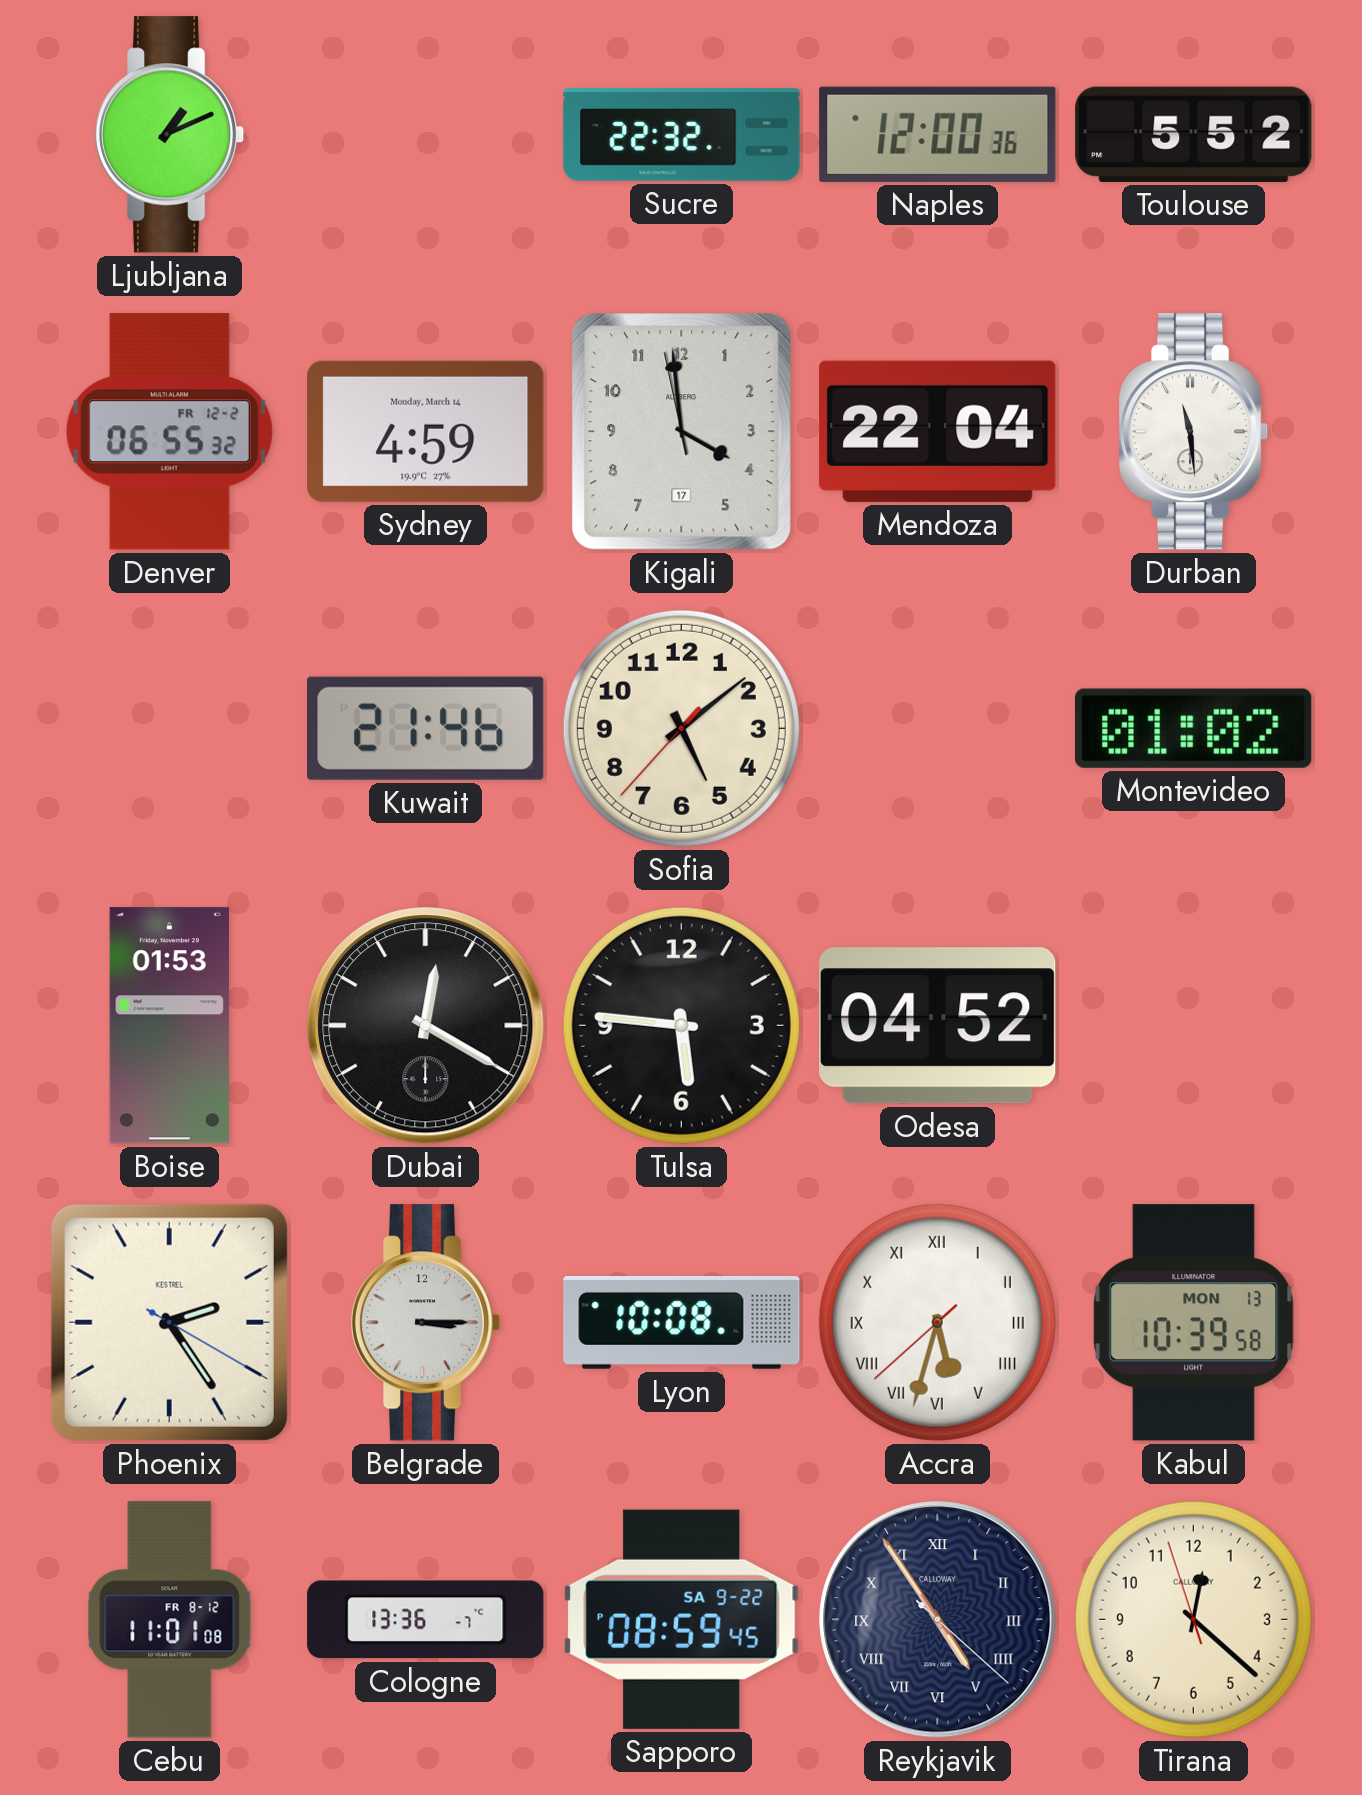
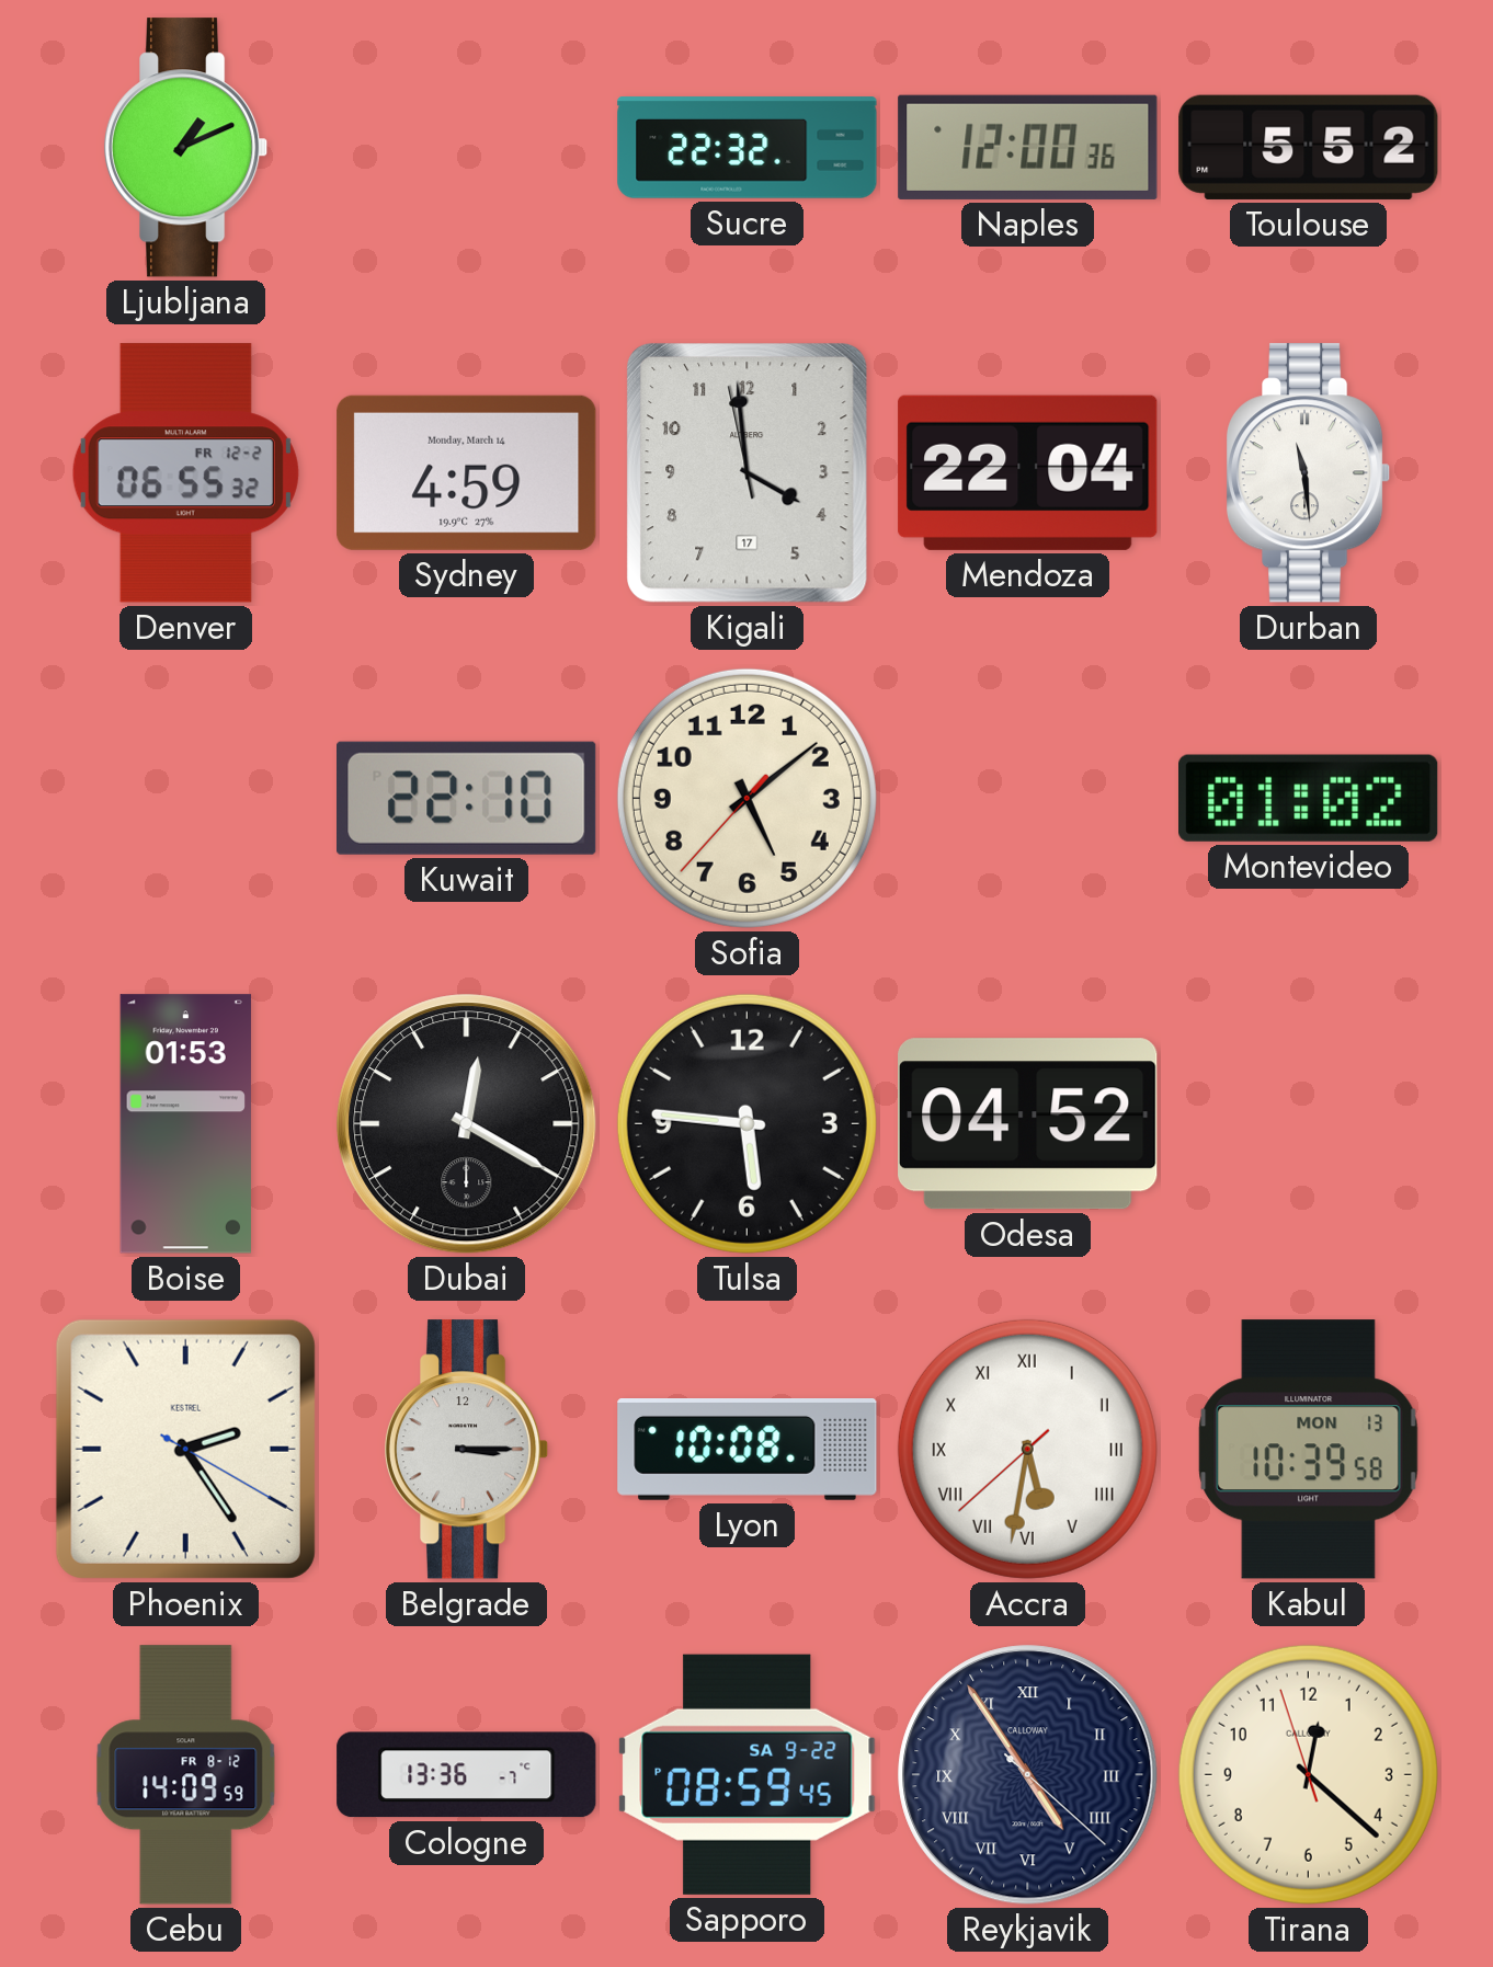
Kuwait: 21:46 -> 22:10
Accra: 5:32 -> 5:31
Cebu: 11:01 -> 14:09
